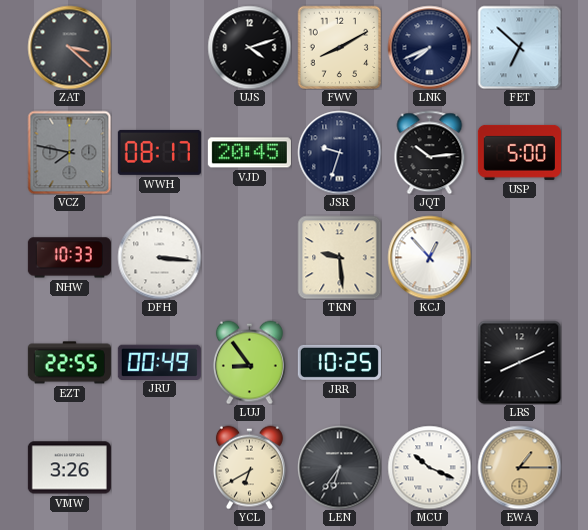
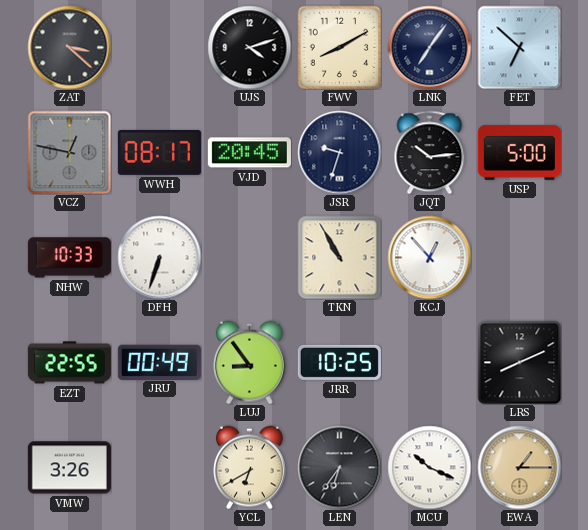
LNK: 7:41 -> 7:06
VCZ: 7:47 -> 12:47
DFH: 3:16 -> 6:33
TKN: 9:29 -> 10:55
